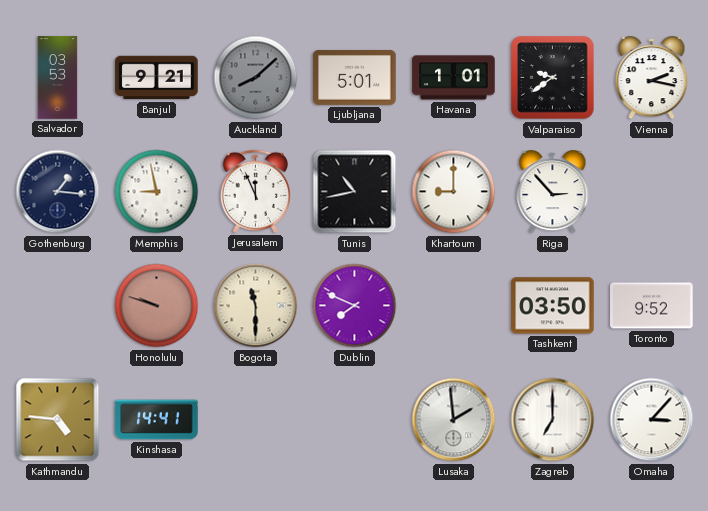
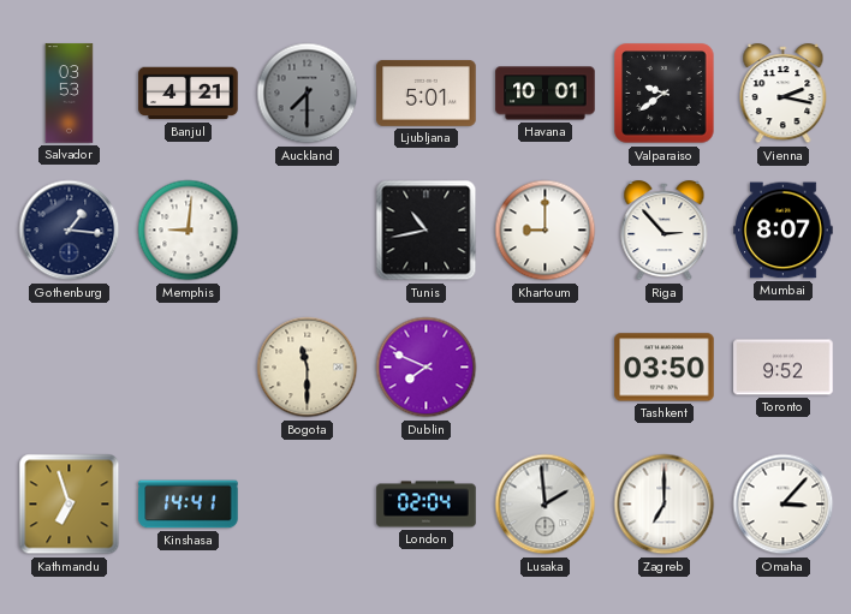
Banjul: 9:21 -> 4:21
Auckland: 8:08 -> 7:30
Havana: 1:01 -> 10:01
Memphis: 8:58 -> 9:01
Jerusalem: 11:56 -> none
Mumbai: none -> 8:07
Honolulu: 9:48 -> none
Kathmandu: 4:46 -> 6:57
London: none -> 02:04
